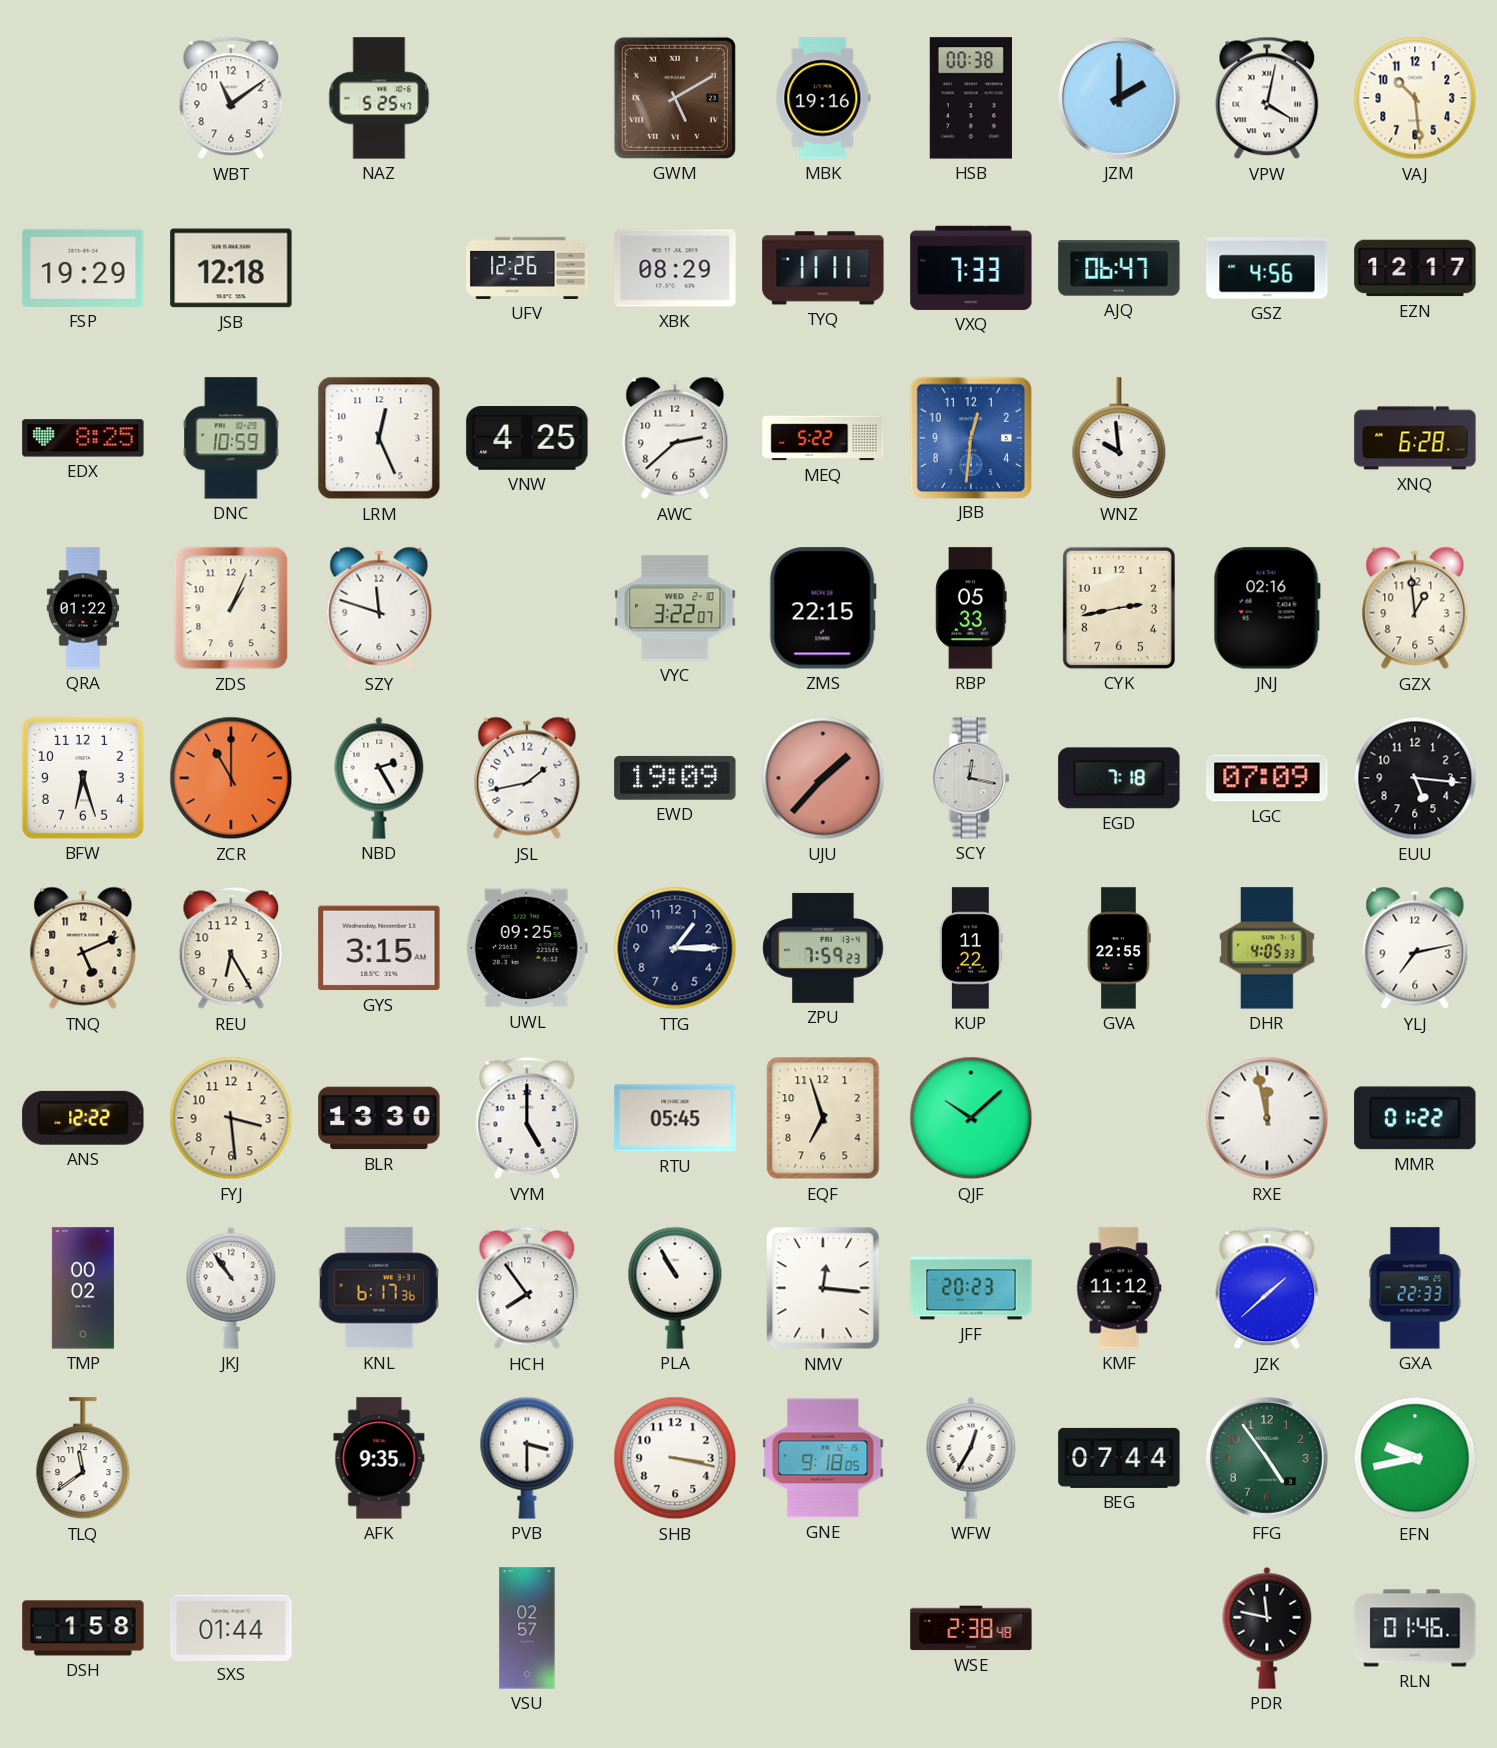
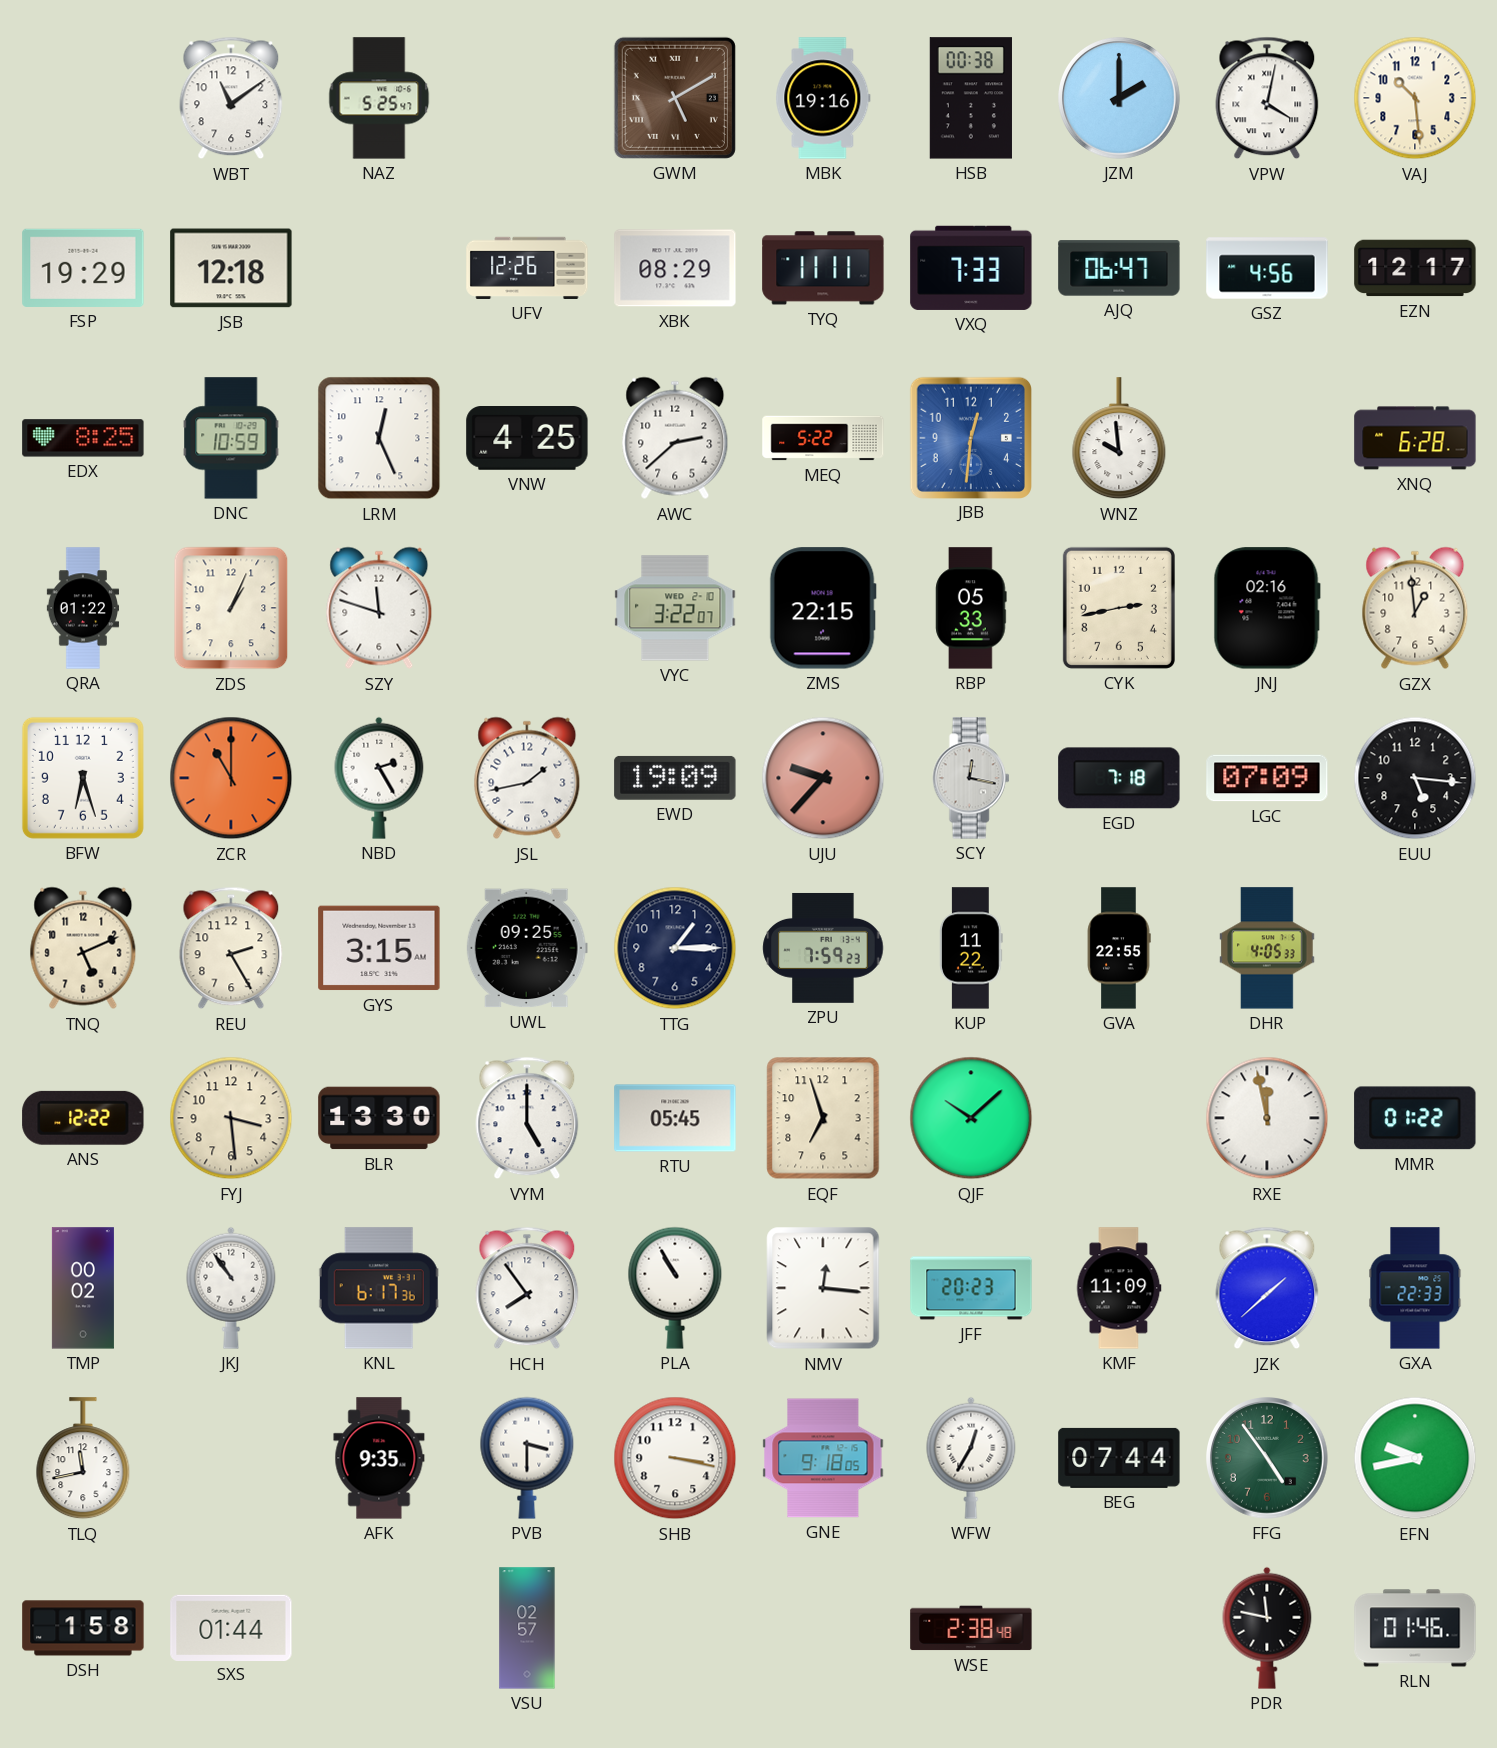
UJU: 1:37 -> 9:37
REU: 6:25 -> 2:25
YLJ: 7:13 -> none
KMF: 11:12 -> 11:09
TLQ: 11:39 -> 11:43
